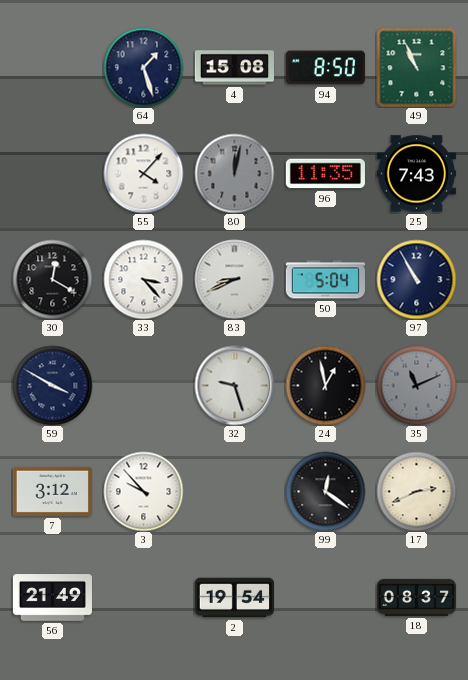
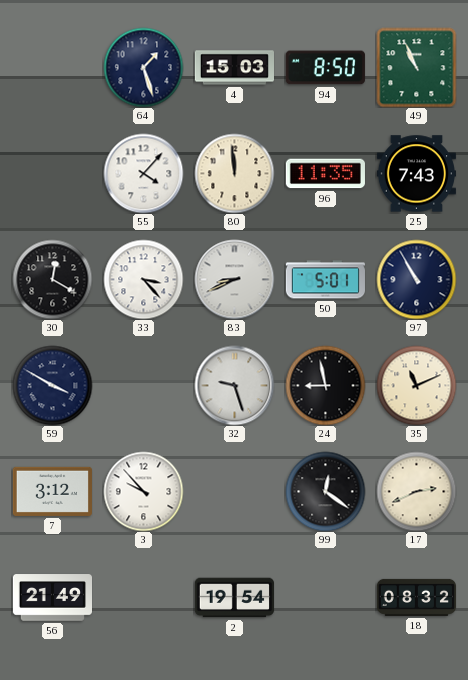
4: 15:08 -> 15:03
80: 12:02 -> 11:59
80 dial: grey -> cream
50: 5:04 -> 5:01
24: 12:58 -> 8:58
35 dial: grey -> cream
18: 08:37 -> 08:32
